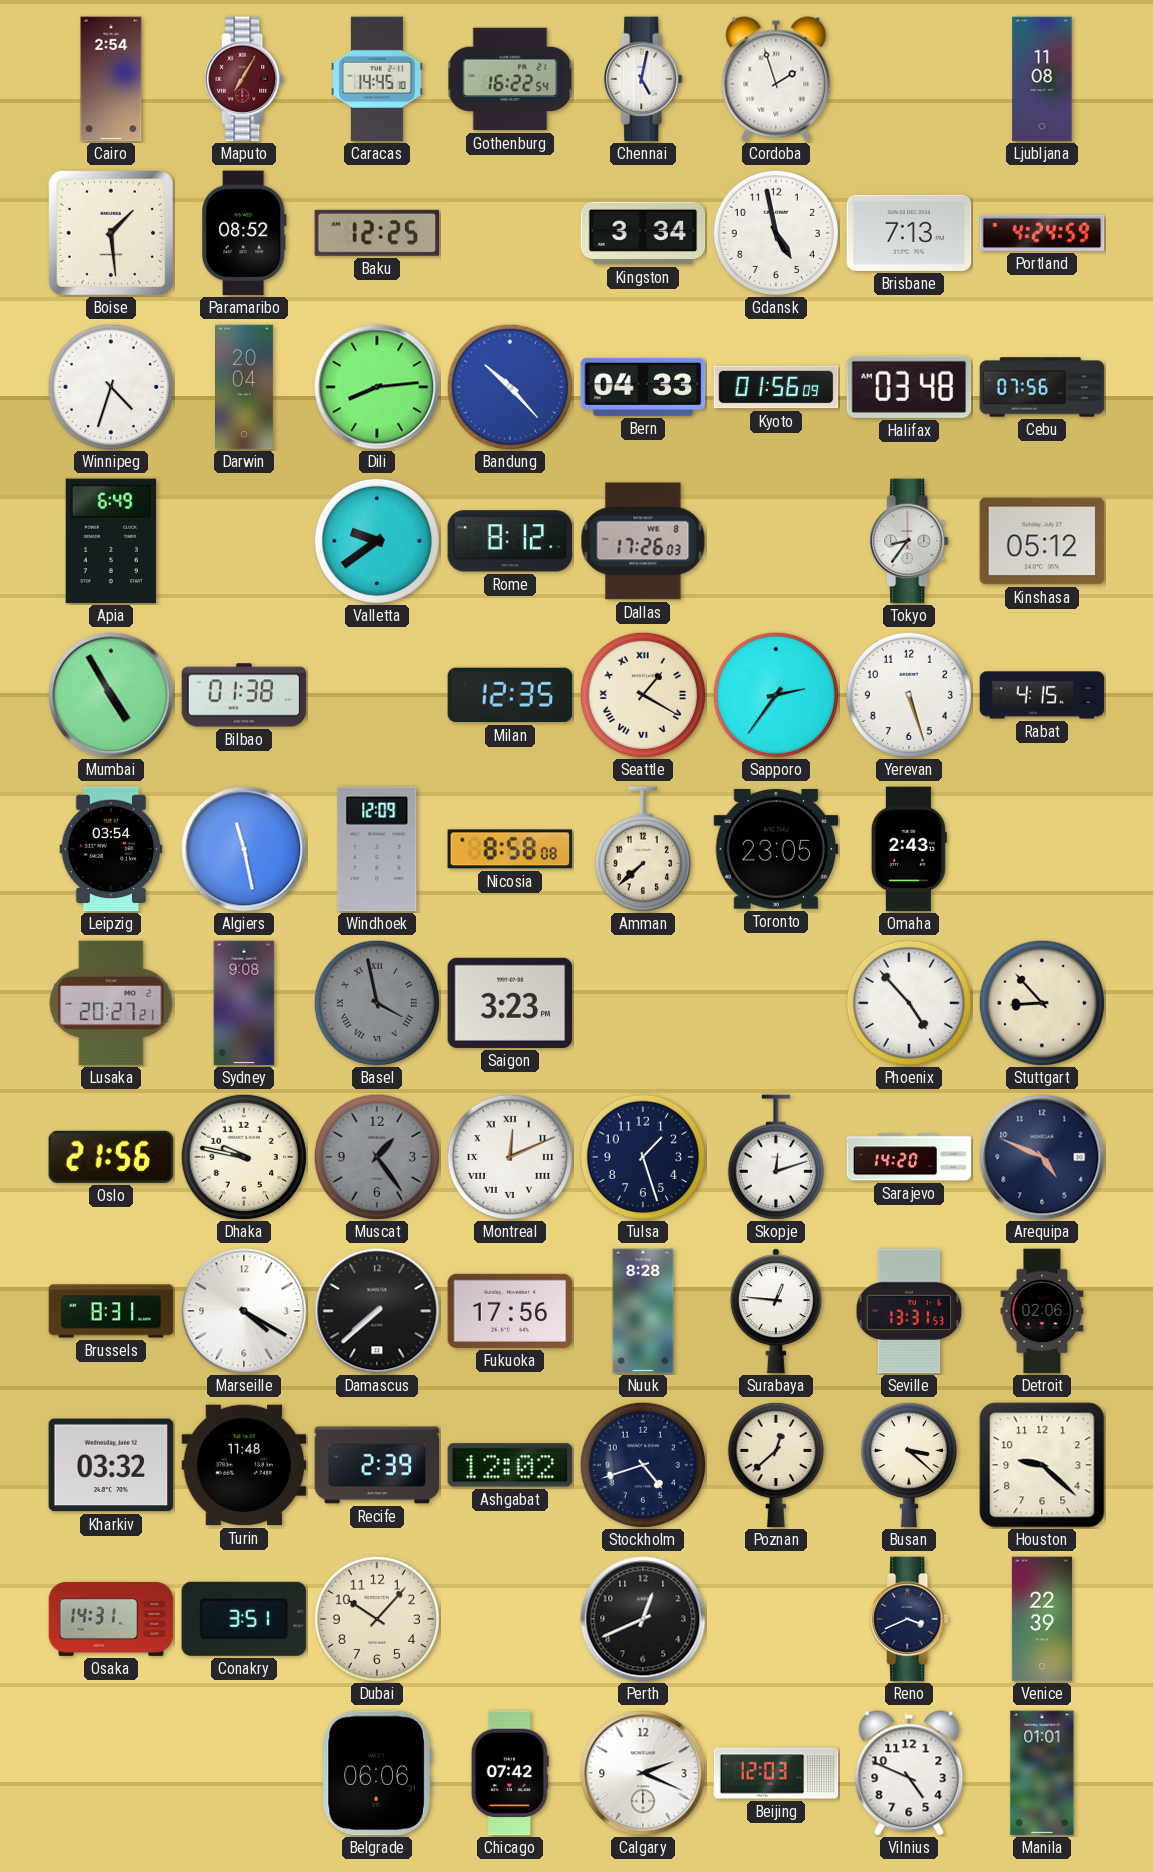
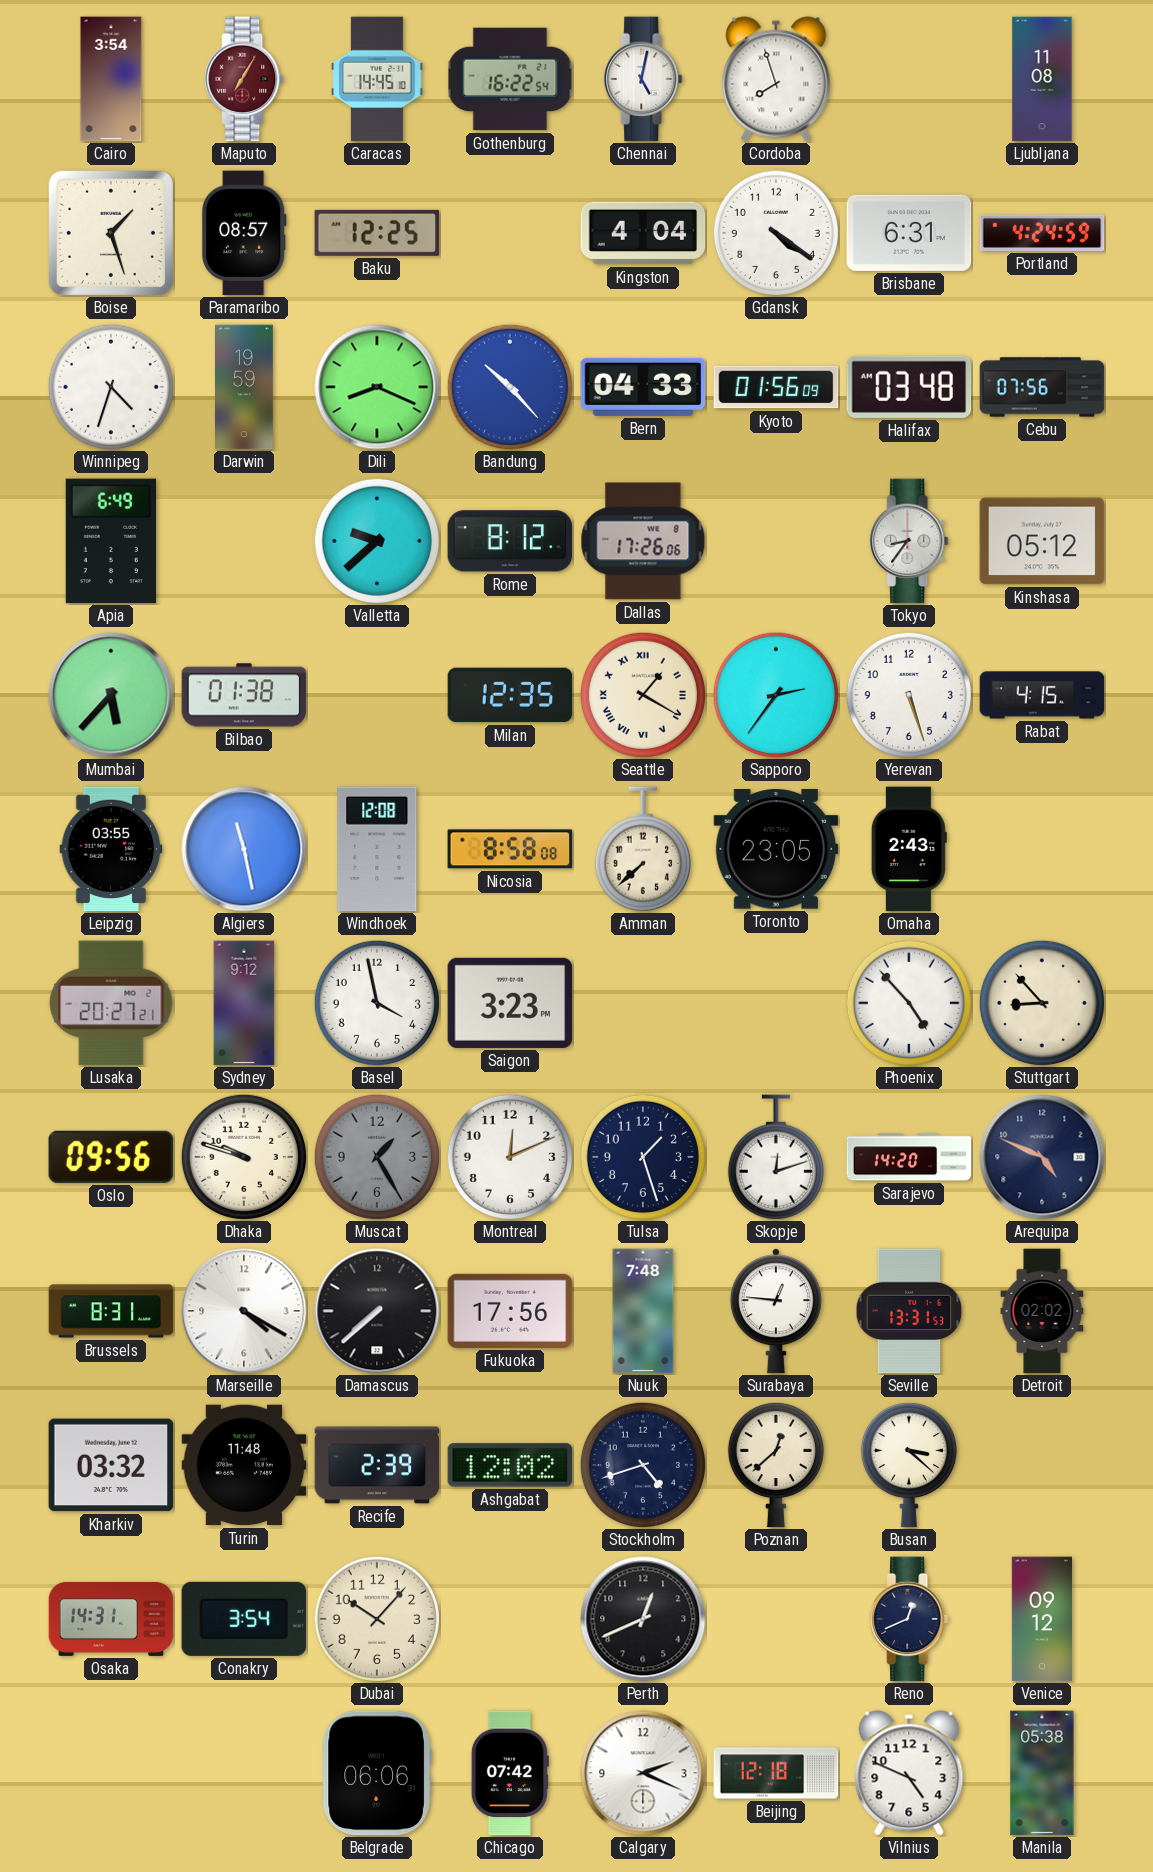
Cairo: 2:54 -> 3:54
Cordoba: 1:57 -> 7:57
Boise: 1:29 -> 1:27
Paramaribo: 08:52 -> 08:57
Kingston: 3:34 -> 4:04
Gdansk: 4:58 -> 4:21
Brisbane: 7:13 -> 6:31
Darwin: 20:04 -> 19:59
Dili: 8:14 -> 8:19
Valletta: 9:39 -> 9:38
Dallas: 17:26:03 -> 17:26:06
Mumbai: 4:55 -> 5:37
Leipzig: 03:54 -> 03:55
Windhoek: 12:09 -> 12:08
Sydney: 9:08 -> 9:12
Basel dial: grey -> white
Basel numerals: Roman -> Arabic
Oslo: 21:56 -> 09:56
Dhaka: 9:47 -> 9:48
Muscat: 1:24 -> 1:25
Montreal numerals: Roman -> Arabic
Nuuk: 8:28 -> 7:48
Detroit: 02:06 -> 02:02
Houston: 9:22 -> none
Conakry: 3:51 -> 3:54
Reno: 3:41 -> 12:41
Venice: 22:39 -> 09:12
Beijing: 12:03 -> 12:18
Manila: 01:01 -> 05:38
